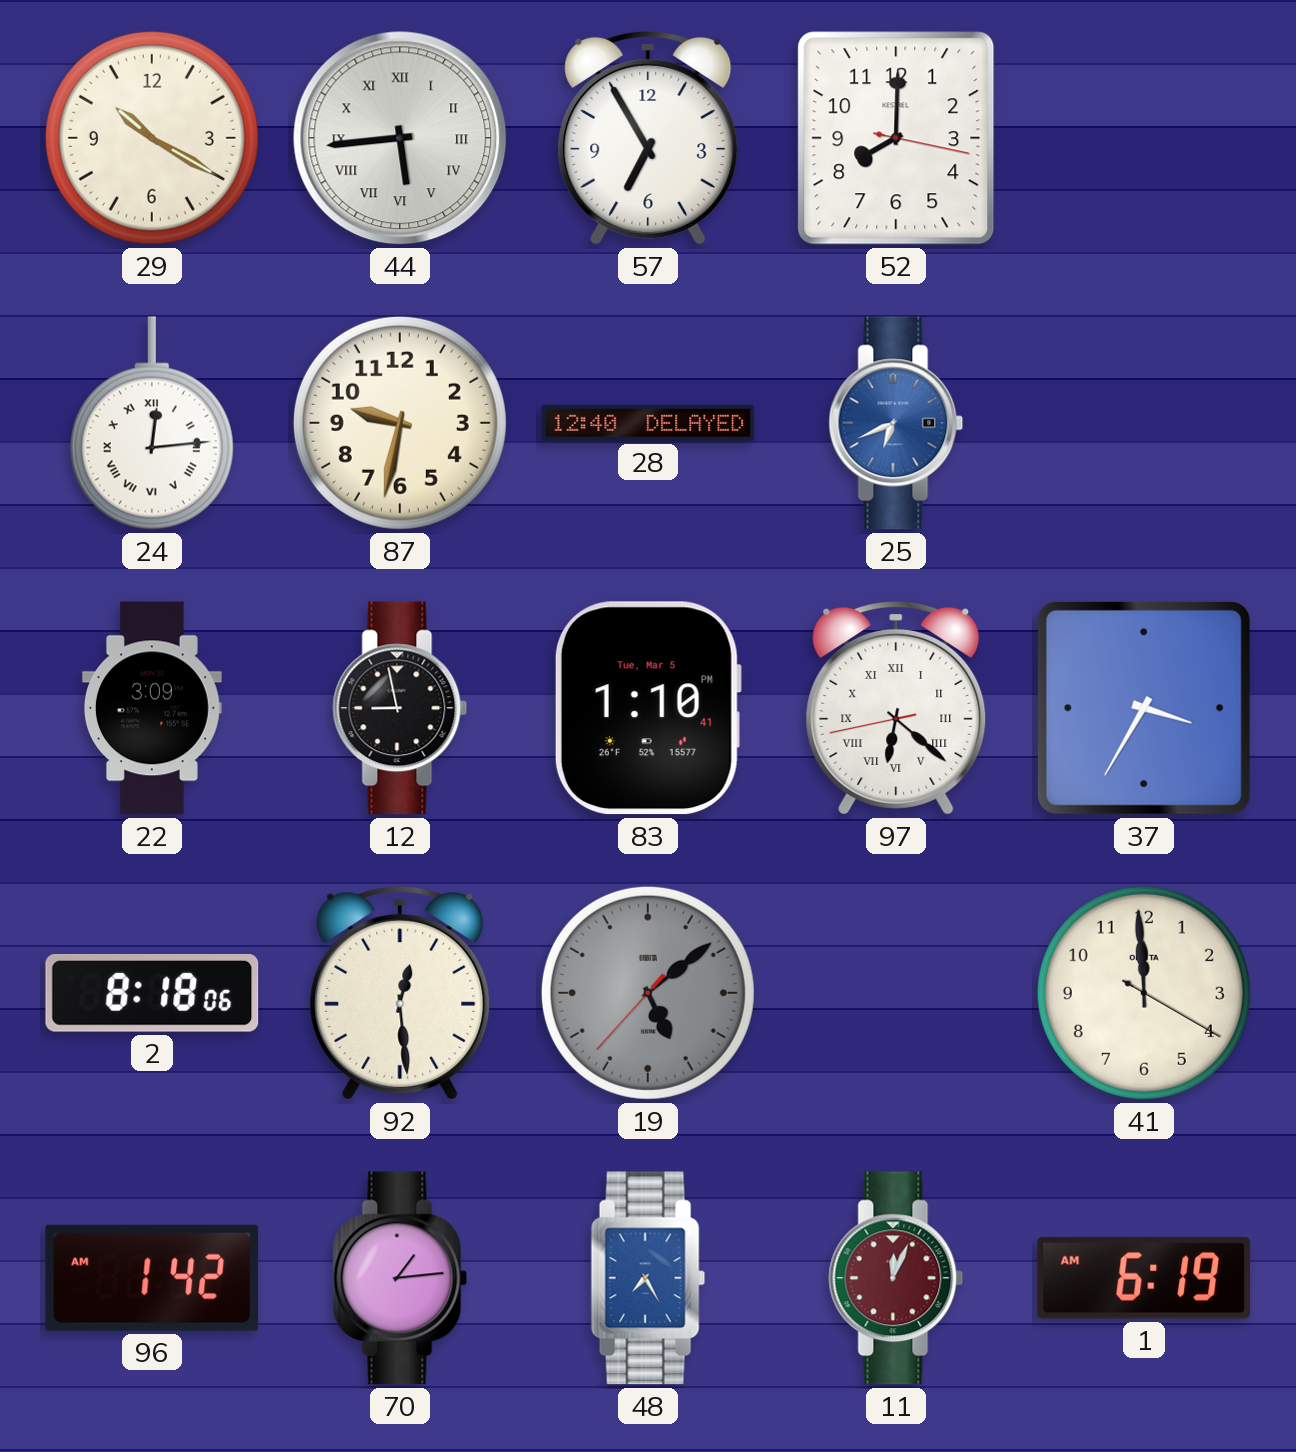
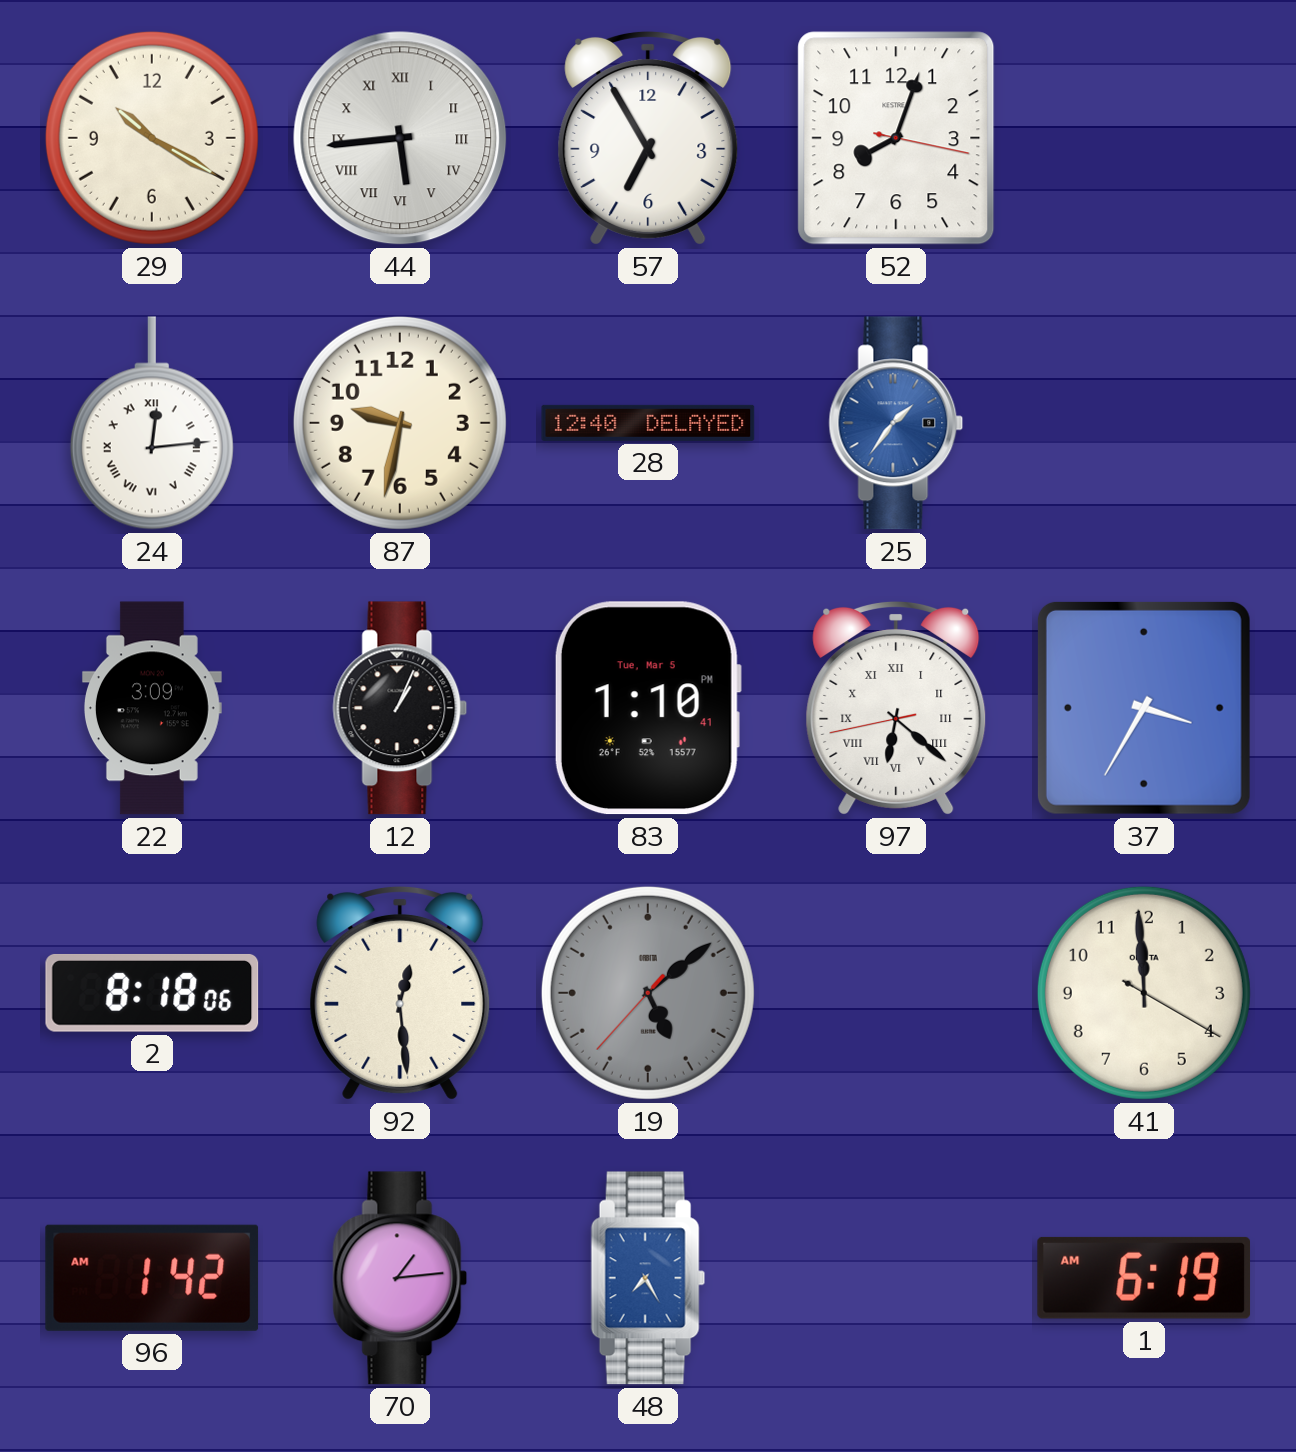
52: 8:00 -> 8:03
25: 6:41 -> 1:36
12: 8:58 -> 1:04
11: 12:04 -> none
